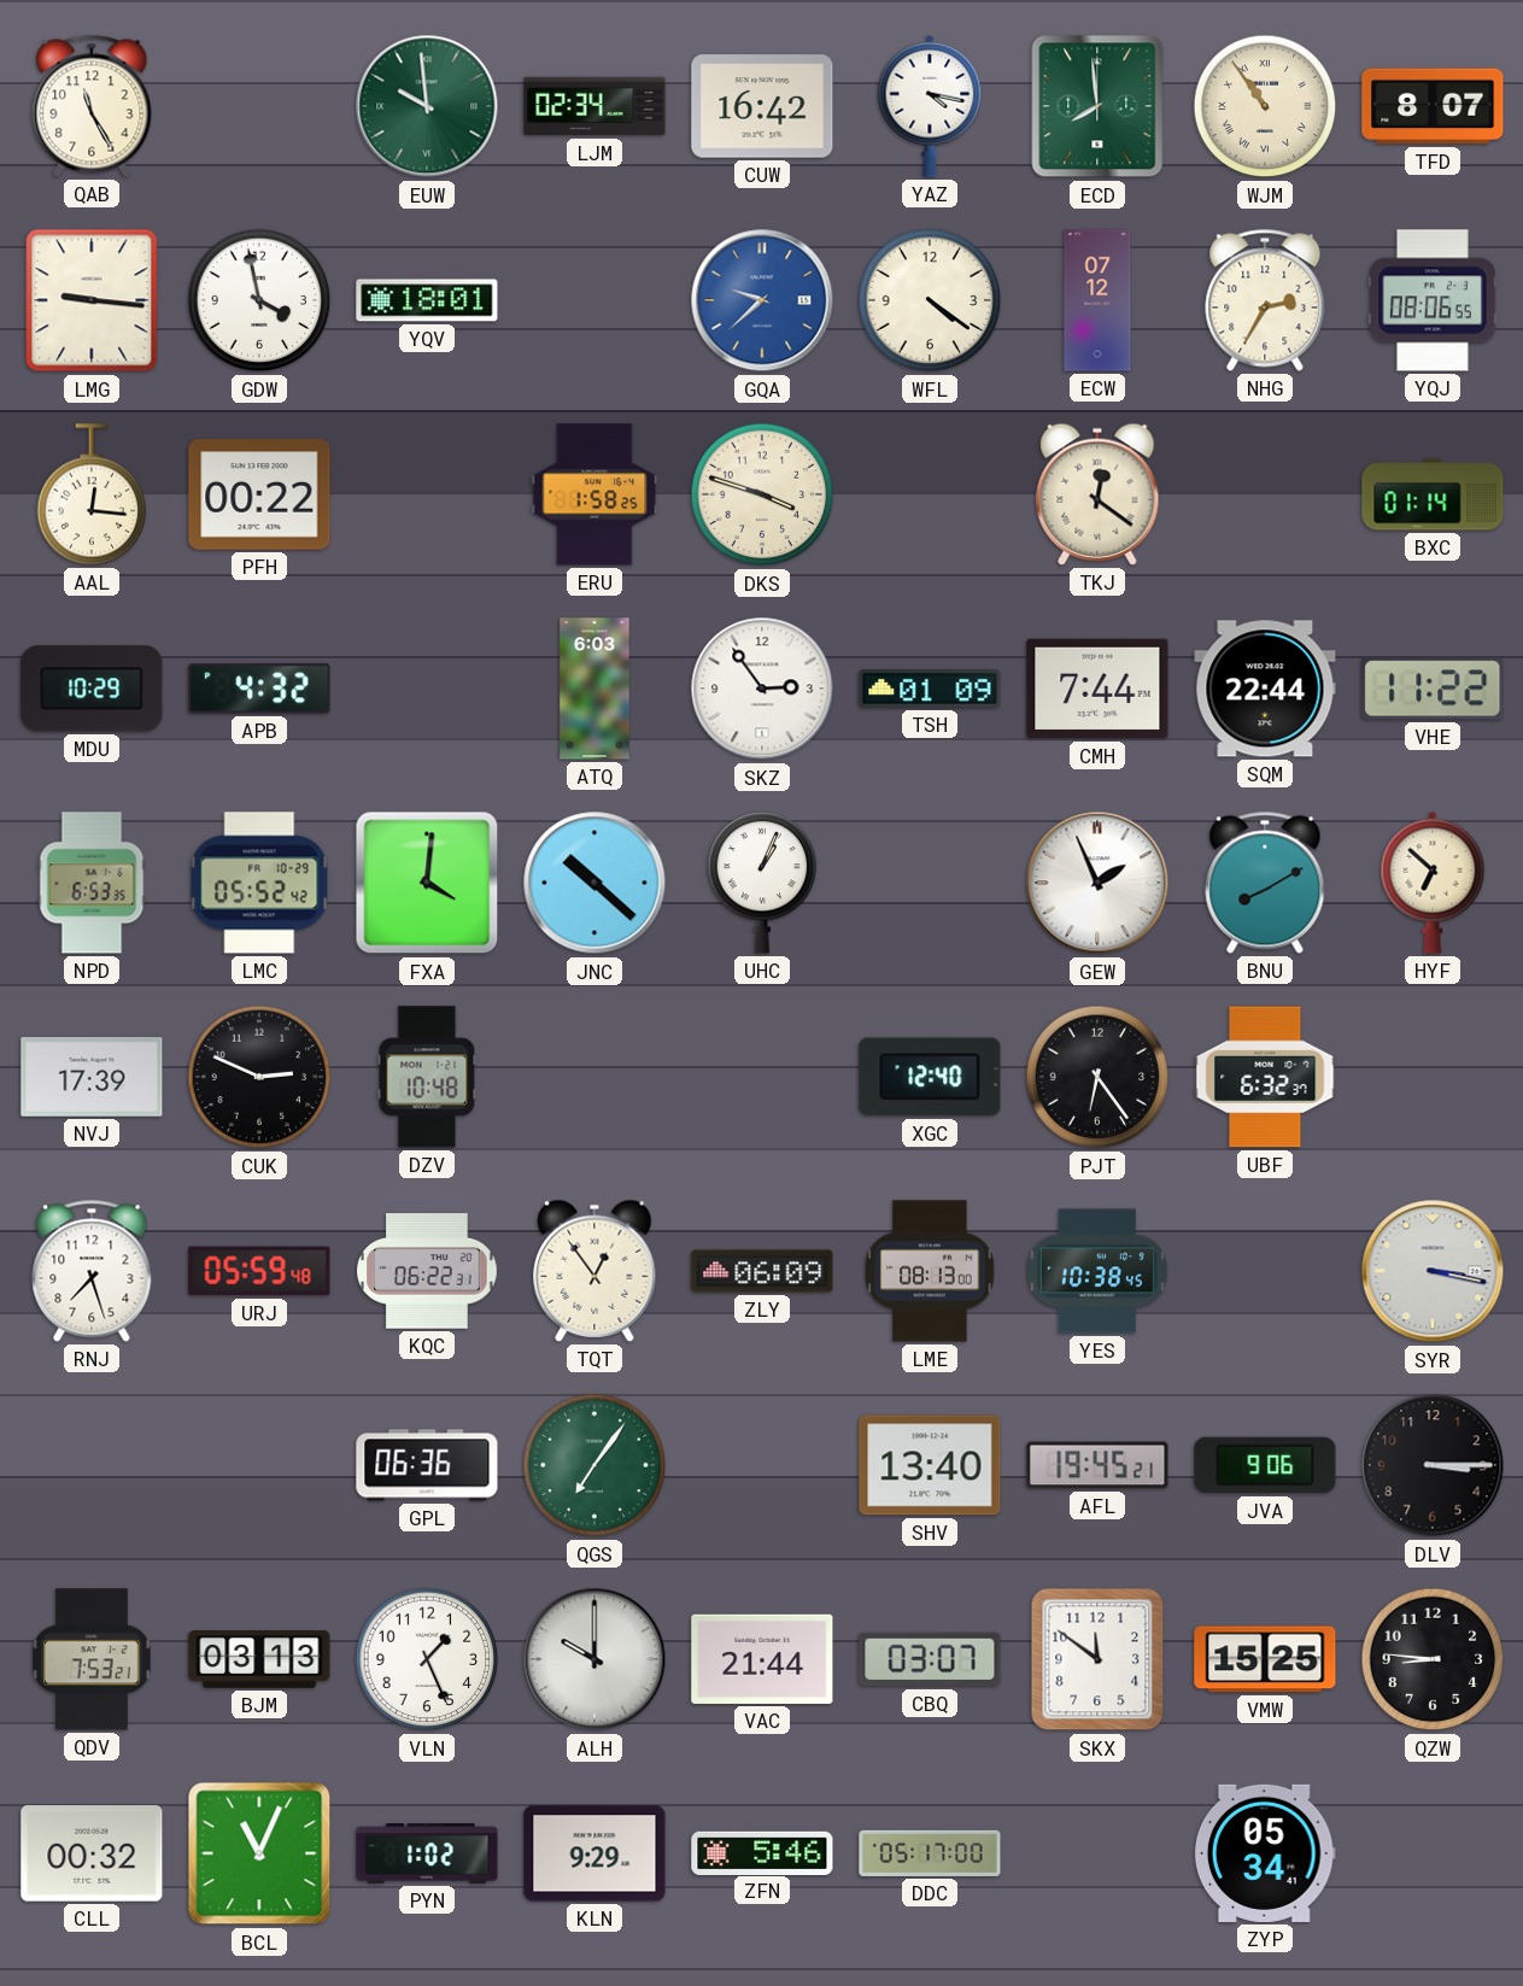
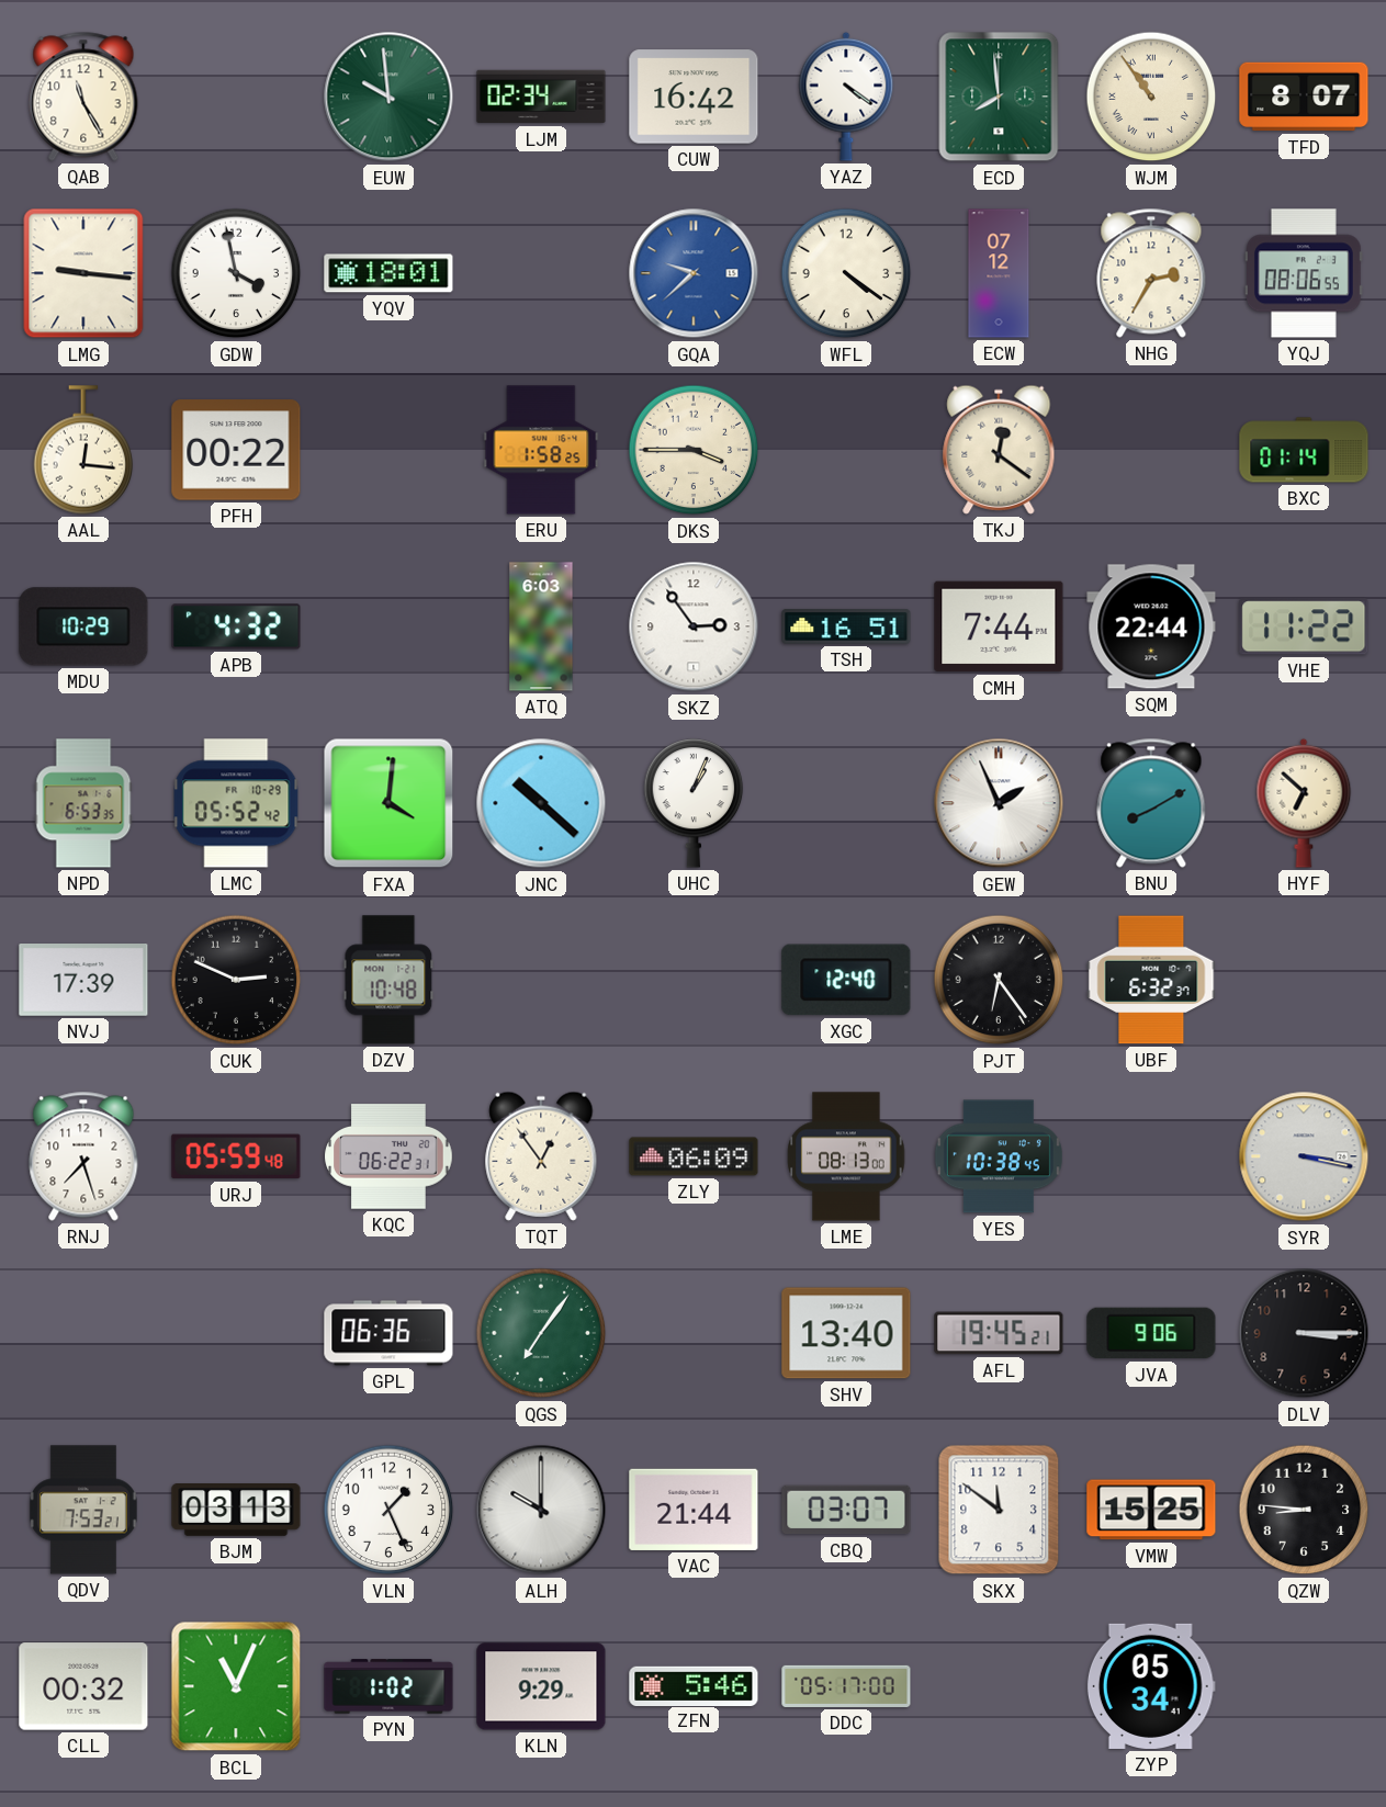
YAZ: 4:17 -> 4:21
DKS: 3:48 -> 3:45
TSH: 01:09 -> 16:51
